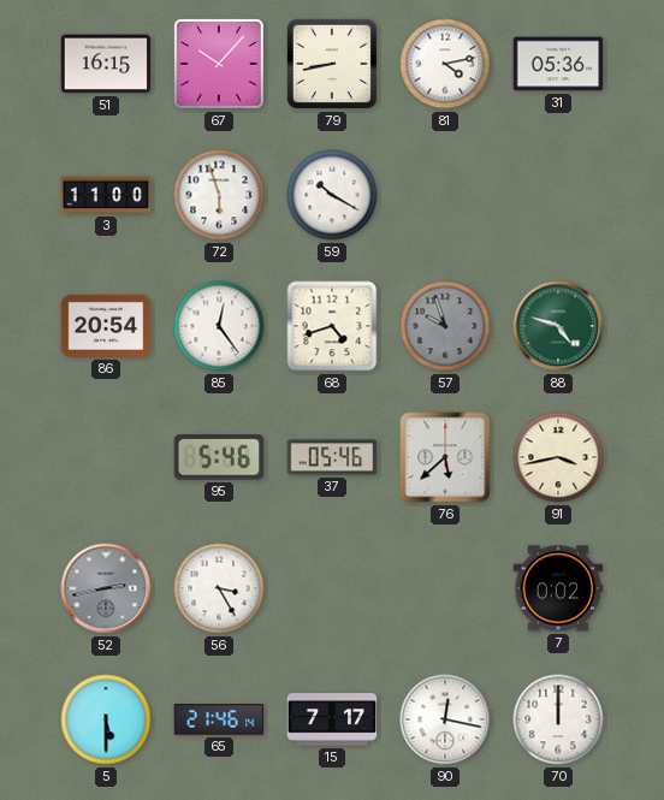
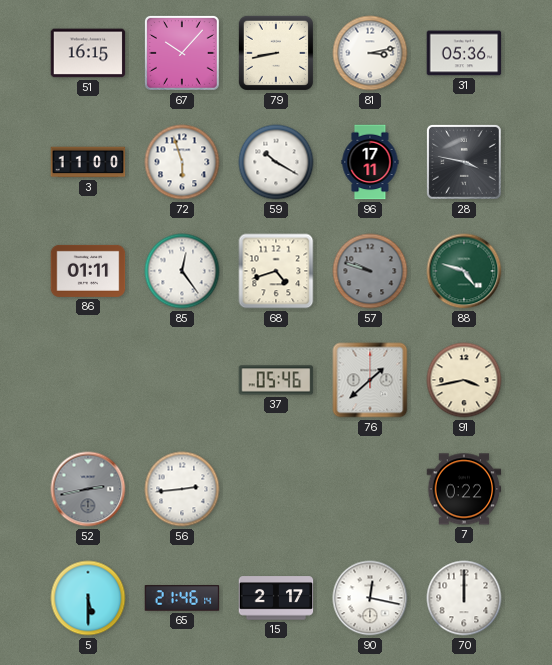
81: 4:13 -> 3:13
96: none -> 17:11
28: none -> 3:47
86: 20:54 -> 01:11
57: 9:57 -> 9:48
95: 5:46 -> none
76: 5:38 -> 1:38
56: 3:25 -> 2:44
7: 0:02 -> 0:22
15: 7:17 -> 2:17
